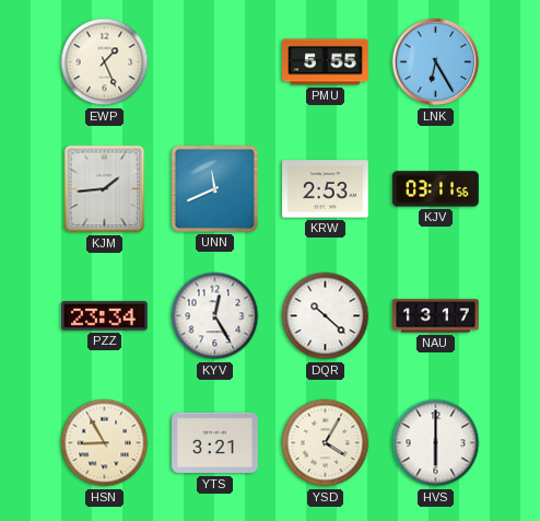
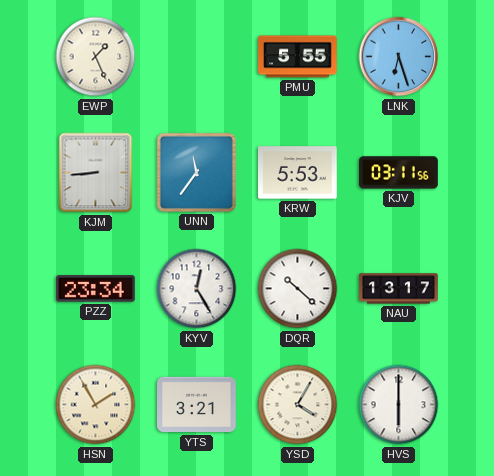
LNK: 6:25 -> 6:27
KJM: 1:44 -> 8:44
UNN: 11:41 -> 11:36
KRW: 2:53 -> 5:53
HSN: 8:55 -> 1:55
